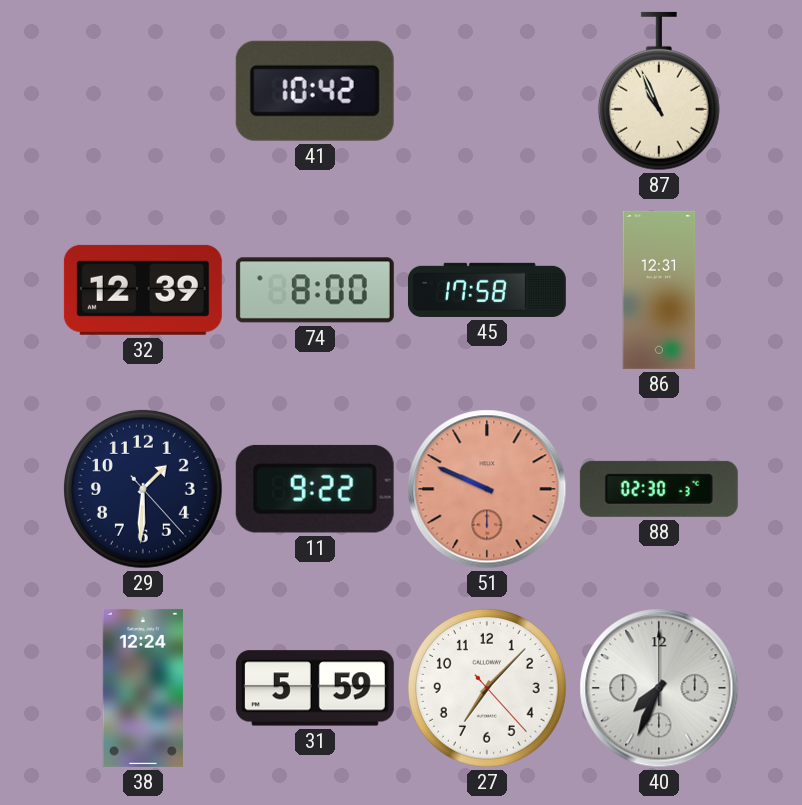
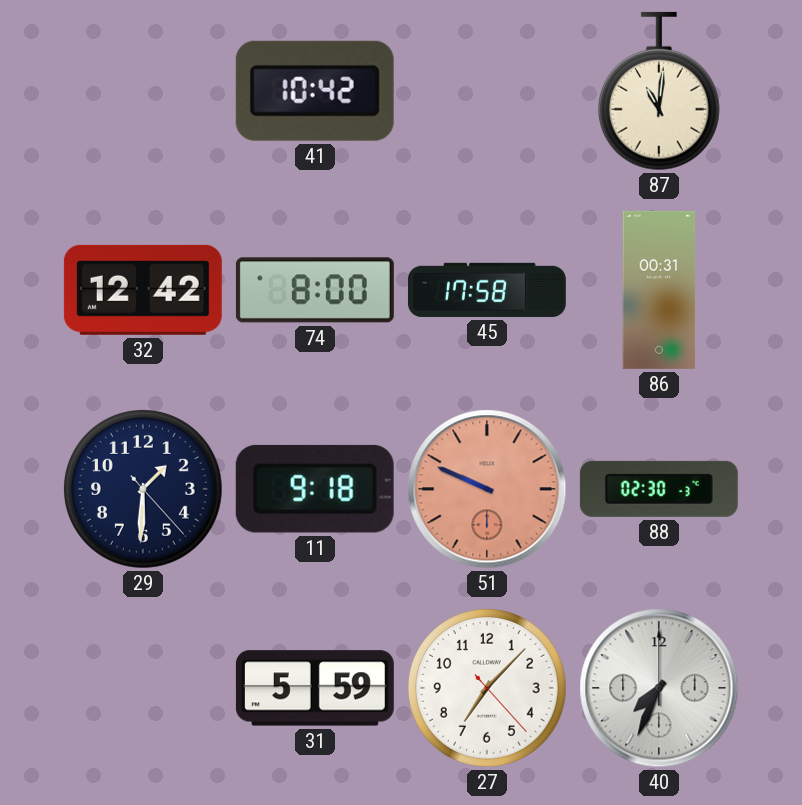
87: 10:56 -> 11:01
32: 12:39 -> 12:42
86: 12:31 -> 00:31
11: 9:22 -> 9:18
38: 12:24 -> none
